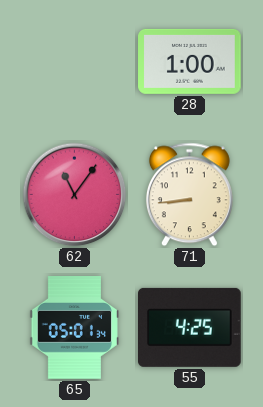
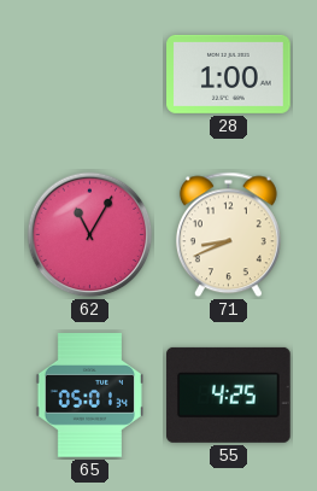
62: 11:06 -> 11:05
71: 8:44 -> 8:41
